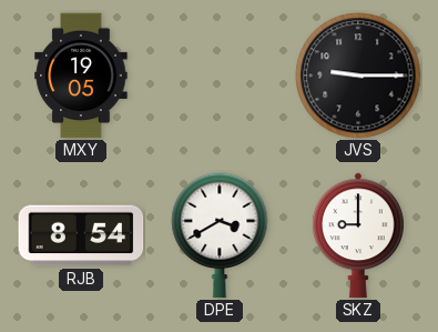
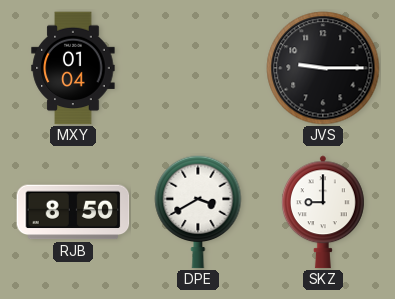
MXY: 19:05 -> 01:04
RJB: 8:54 -> 8:50
